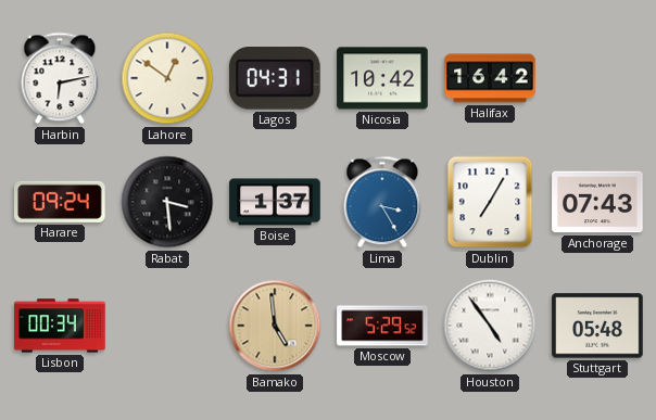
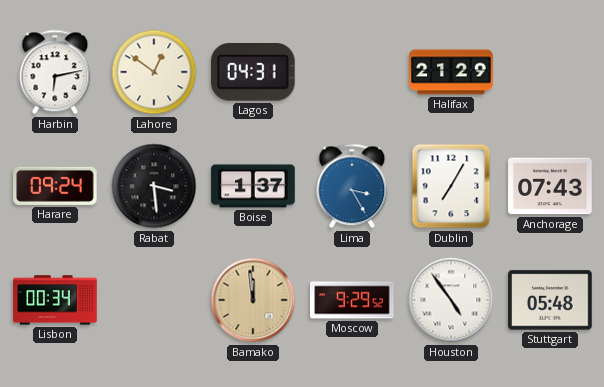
Nicosia: 10:42 -> none
Halifax: 16:42 -> 21:29
Bamako: 4:59 -> 11:59
Moscow: 5:29 -> 9:29
